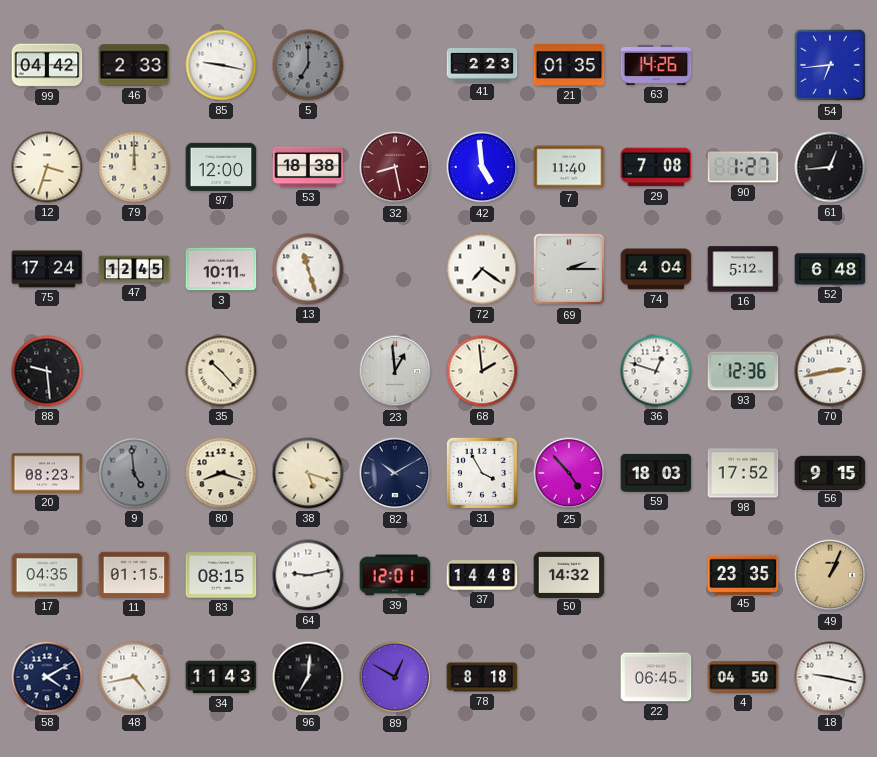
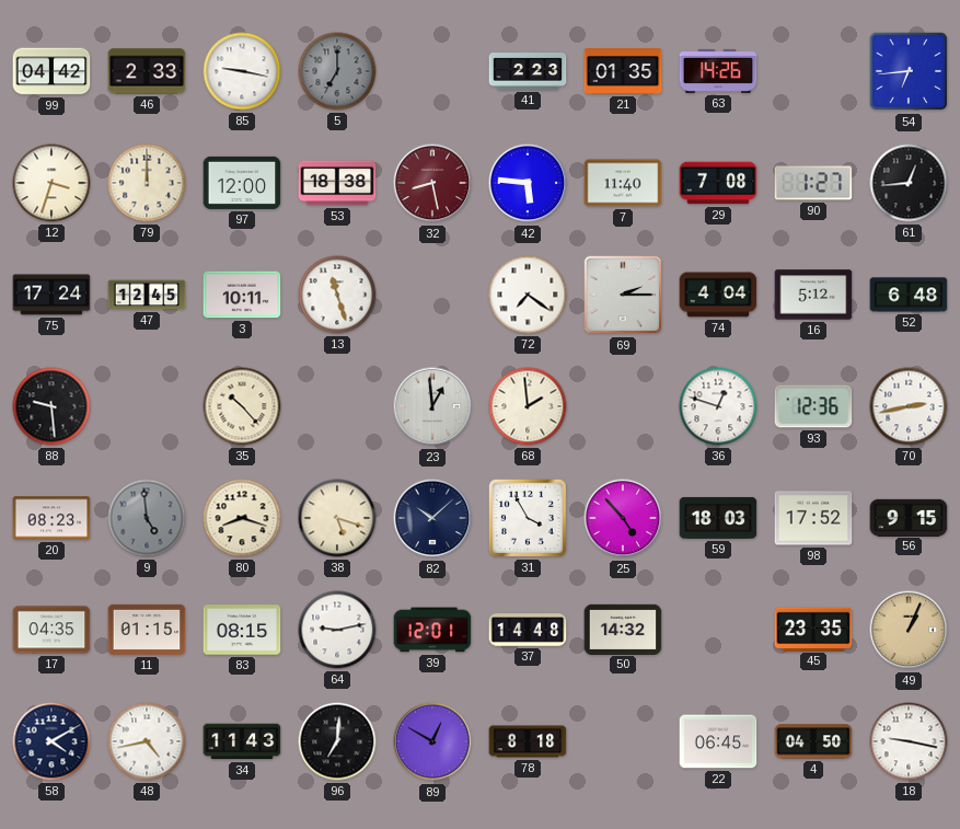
42: 4:59 -> 5:46
82: 10:10 -> 10:08
